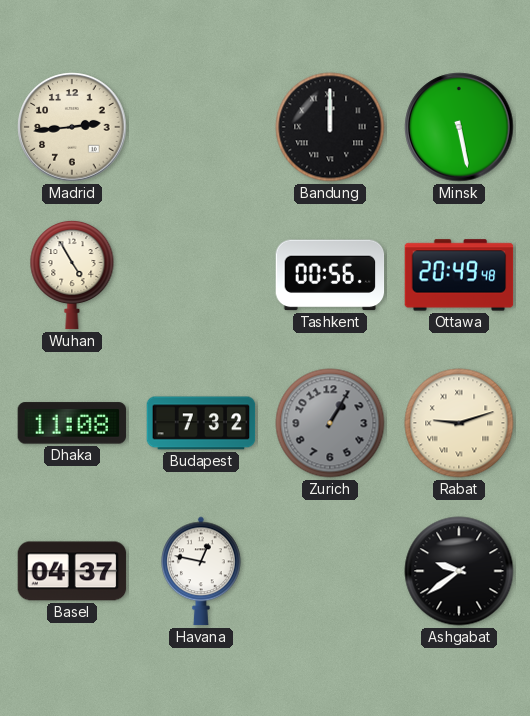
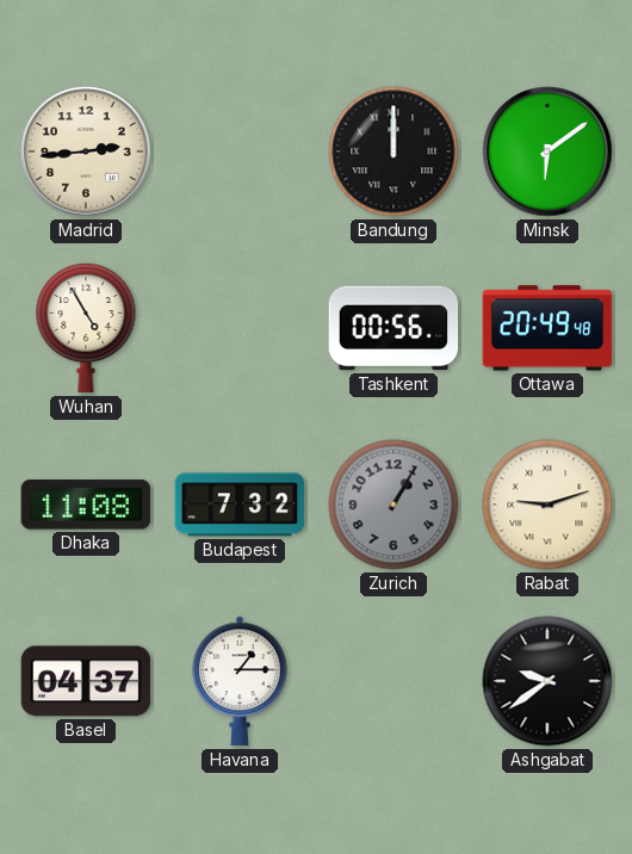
Minsk: 5:28 -> 6:09
Havana: 12:47 -> 1:15
